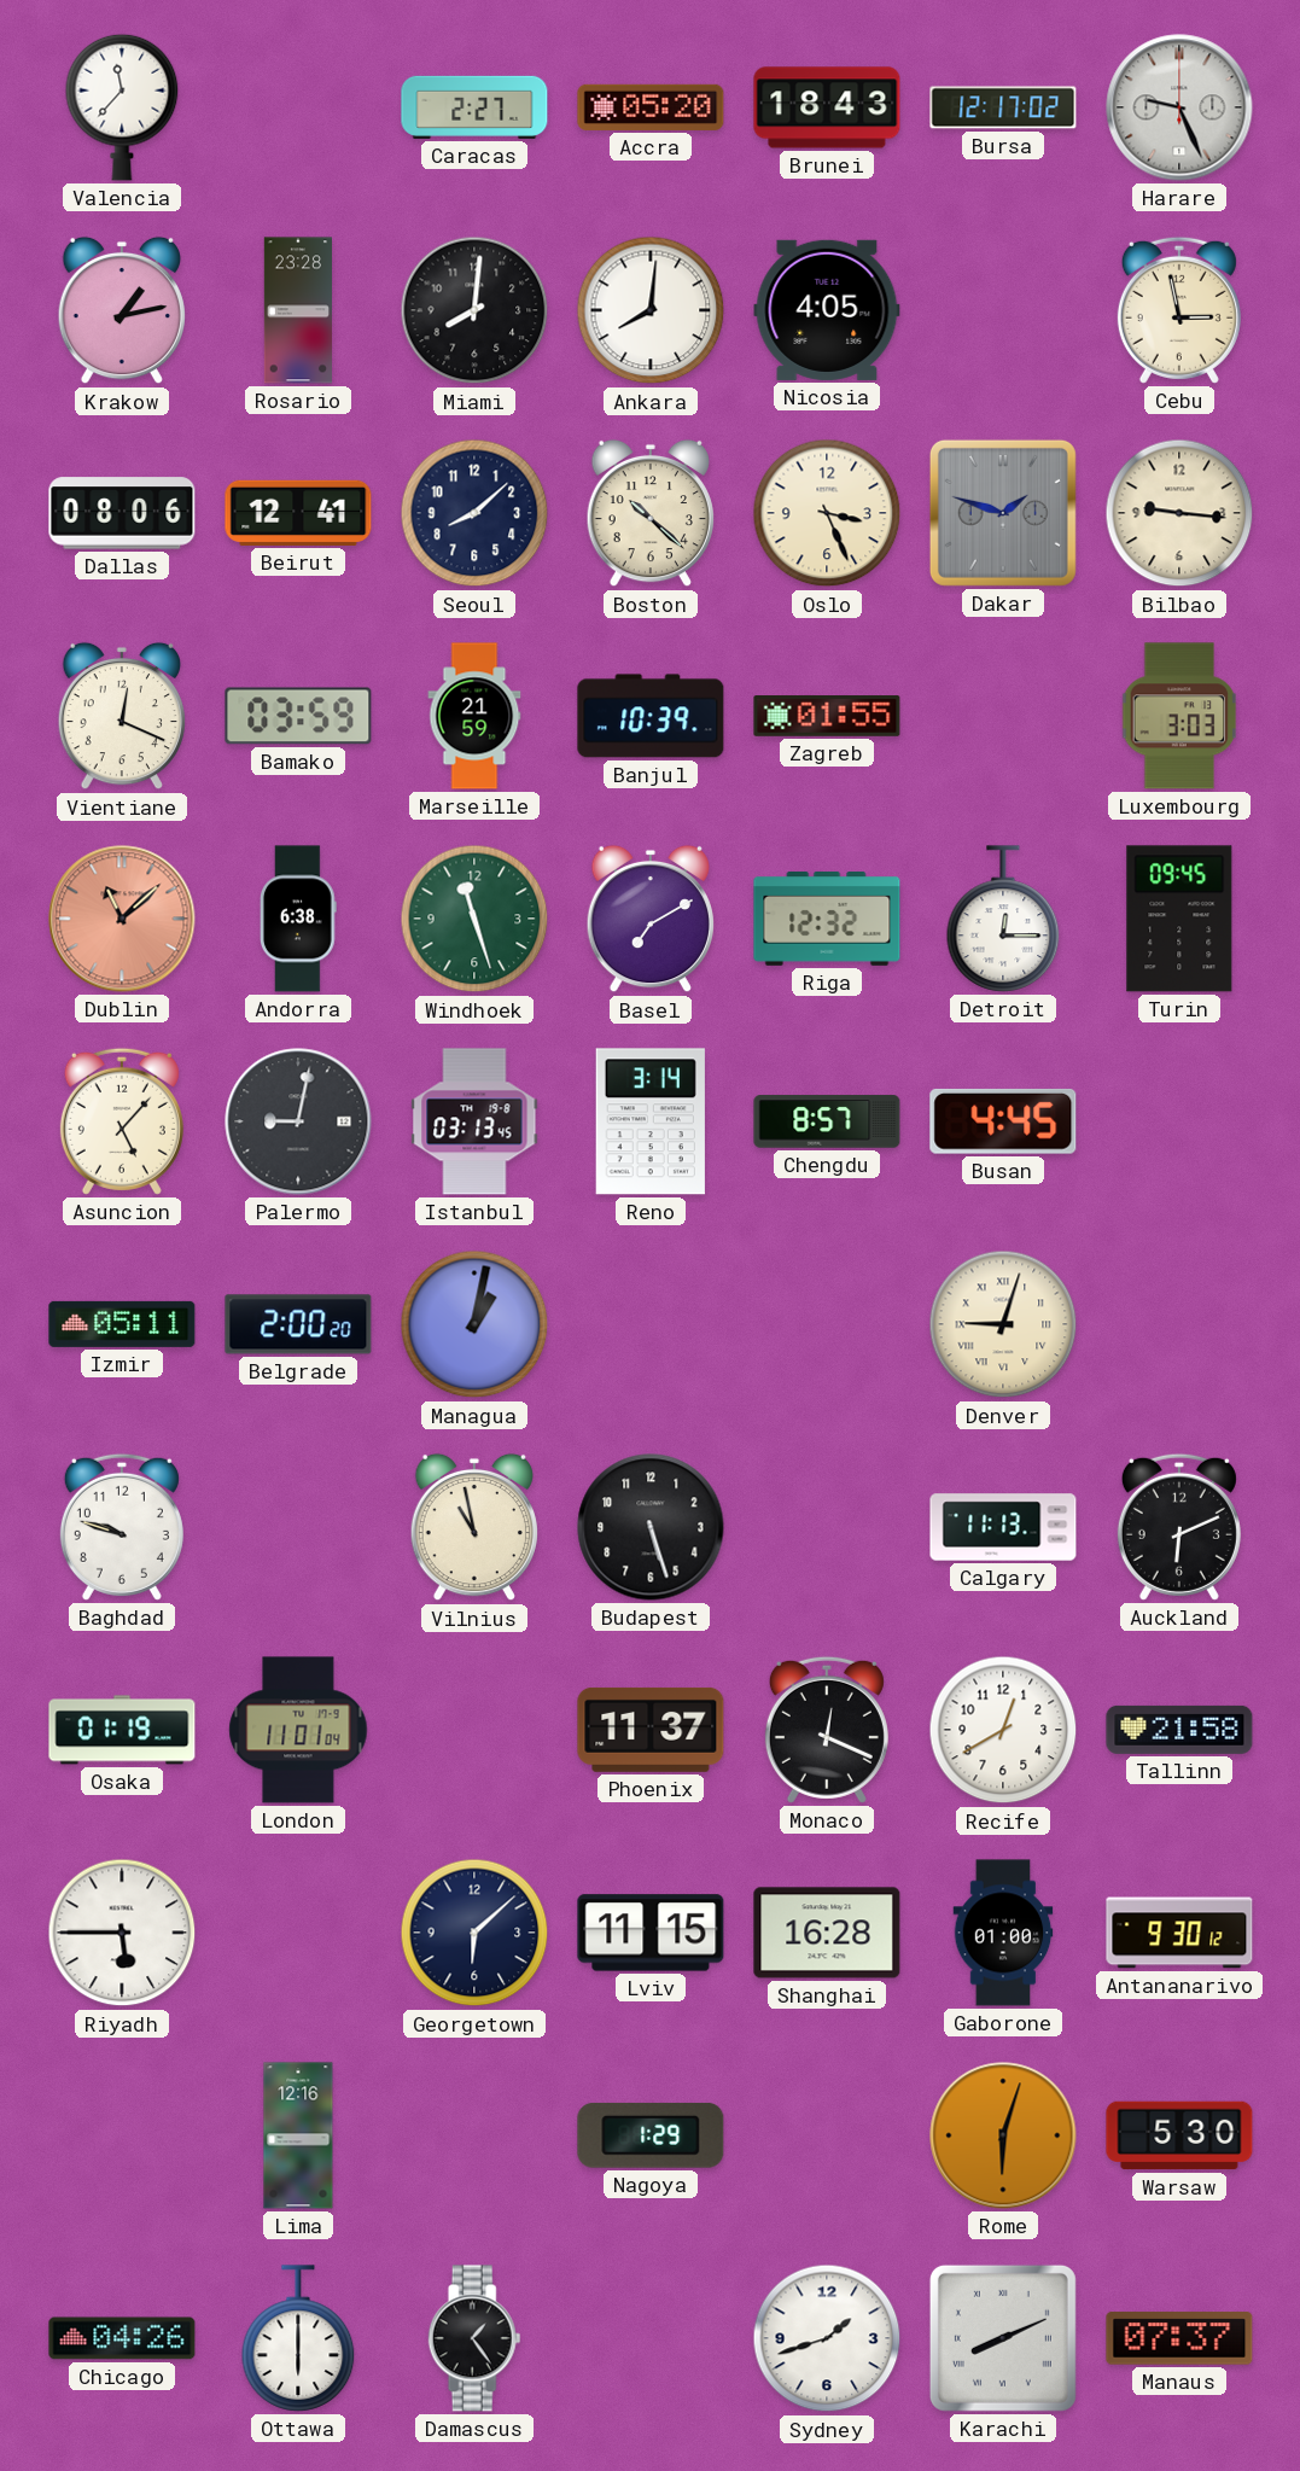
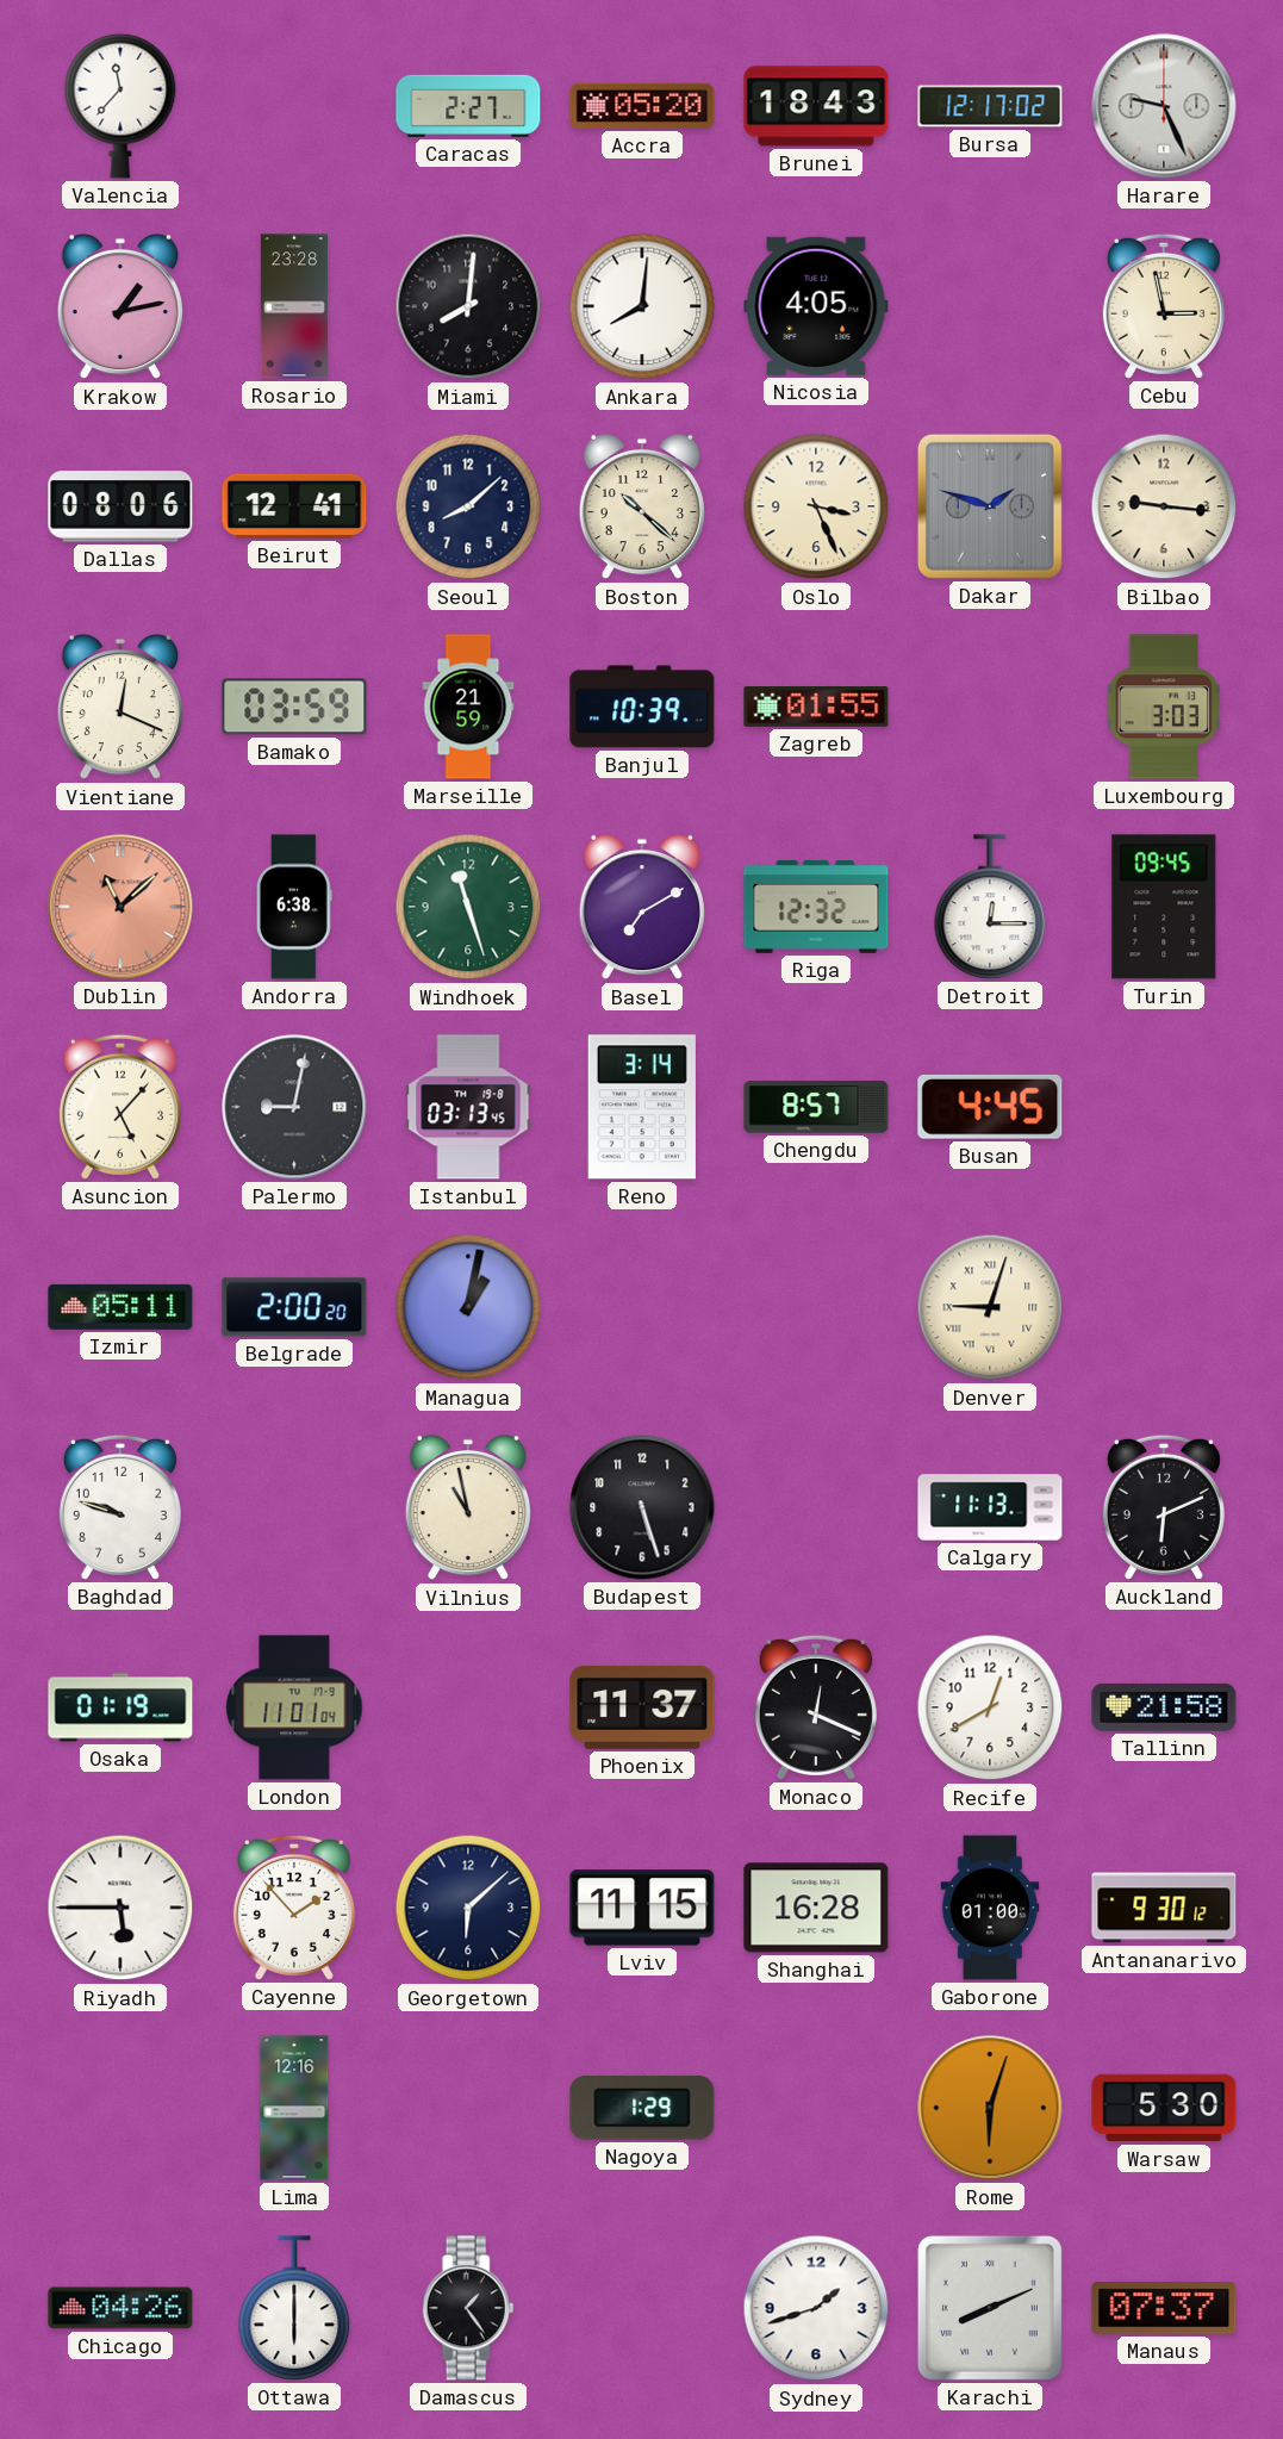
Cayenne: none -> 1:53
